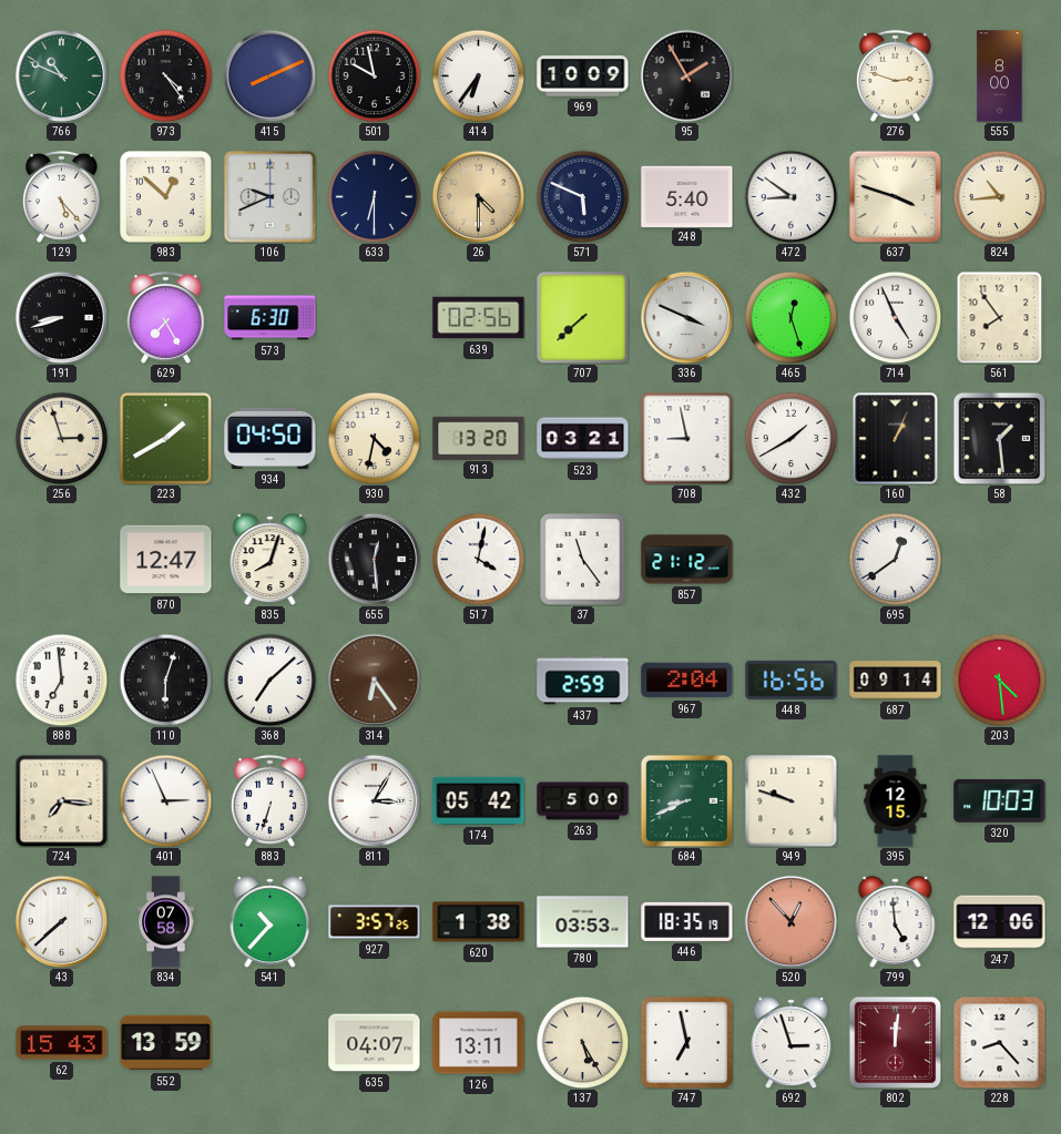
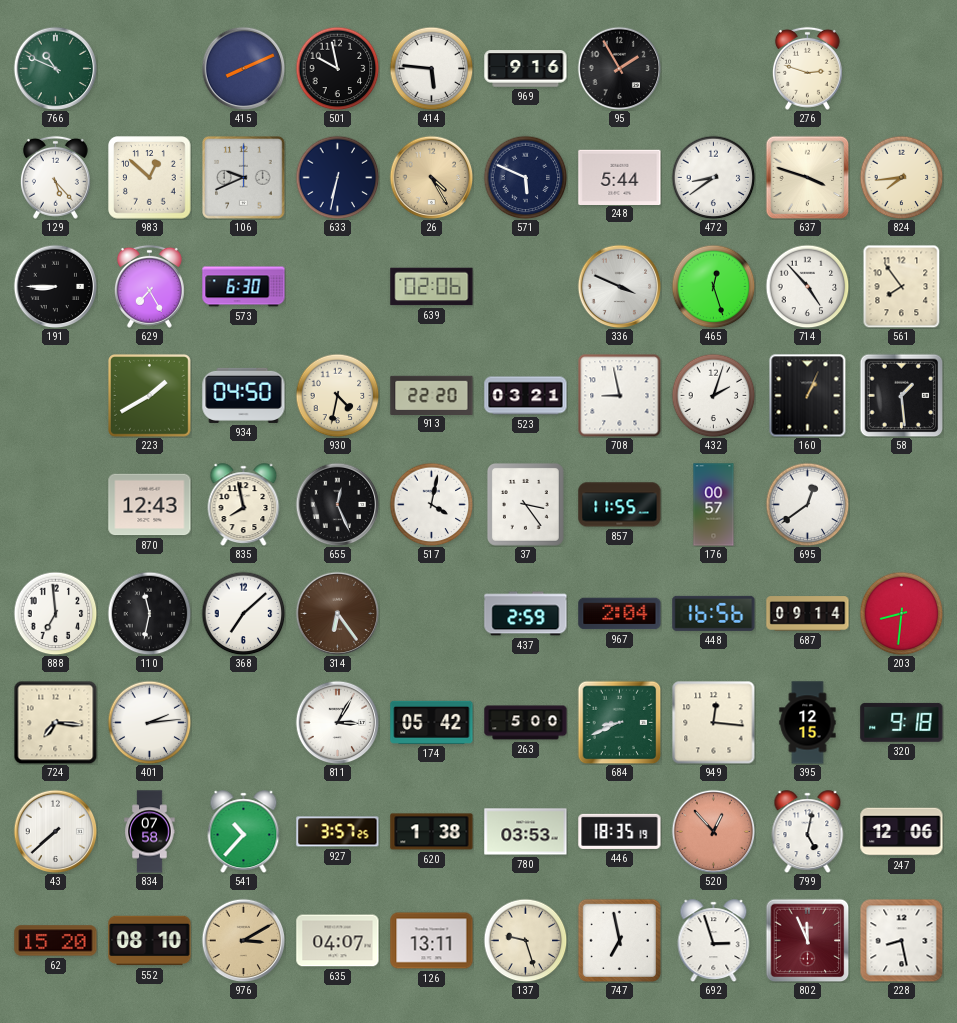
973: 4:24 -> none
414: 6:36 -> 5:46
969: 10:09 -> 9:16
555: 8:00 -> none
633: 6:30 -> 6:32
26: 4:30 -> 4:25
248: 5:40 -> 5:44
472: 8:51 -> 8:39
824: 10:44 -> 7:44
191: 8:42 -> 8:45
639: 02:56 -> 02:06
707: 7:38 -> none
714: 4:56 -> 4:53
256: 2:57 -> none
913: 13:20 -> 22:20
432: 1:40 -> 2:03
870: 12:47 -> 12:43
835: 8:03 -> 7:58
655: 12:29 -> 12:26
37: 11:24 -> 3:24
857: 21:12 -> 11:55
176: none -> 00:57
110: 6:03 -> 11:32
203: 4:29 -> 8:31
401: 2:56 -> 2:14
883: 6:33 -> none
949: 9:48 -> 12:16
320: 10:03 -> 9:18
799: 4:59 -> 5:02
62: 15:43 -> 15:20
552: 13:59 -> 08:10
976: none -> 3:10
137: 5:25 -> 9:27
802: 12:01 -> 11:56
228: 8:23 -> 8:28
